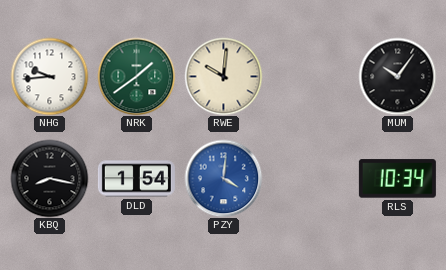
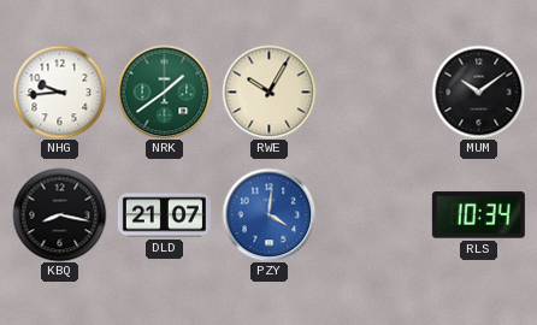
RWE: 10:01 -> 10:05
MUM: 10:06 -> 10:09
DLD: 1:54 -> 21:07
